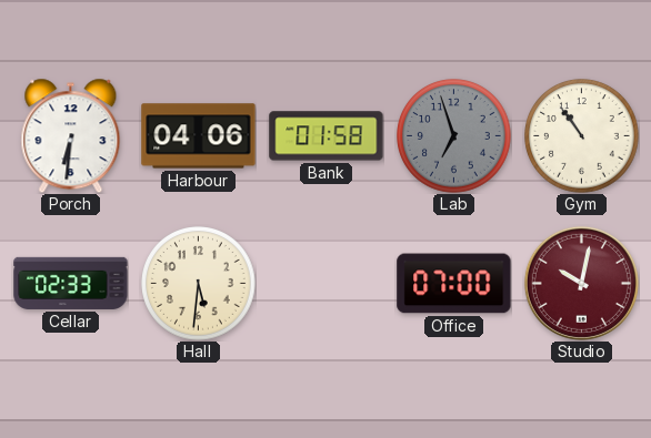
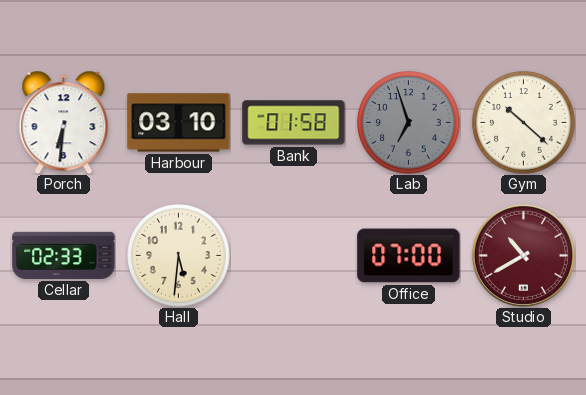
Harbour: 04:06 -> 03:10
Gym: 10:54 -> 10:22
Studio: 10:02 -> 10:40
